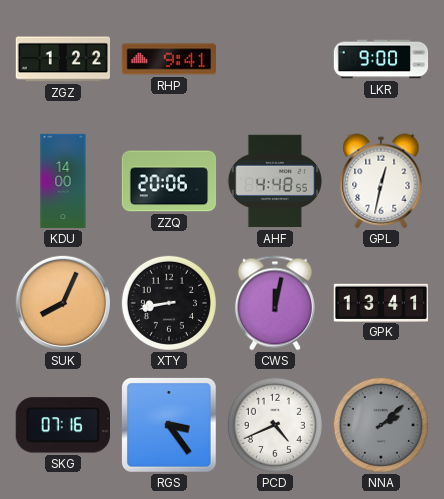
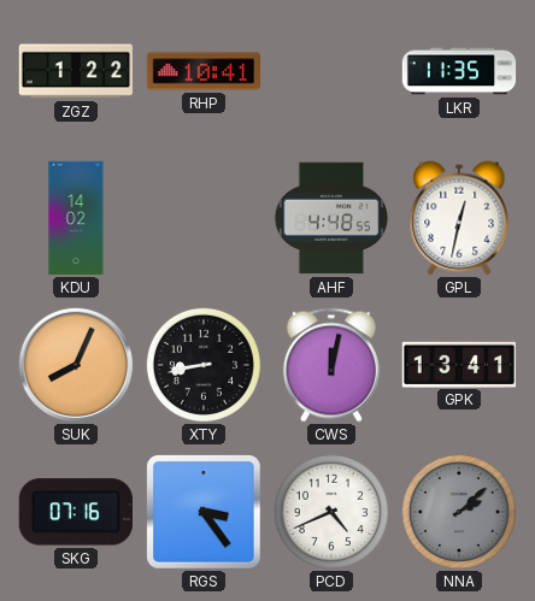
RHP: 9:41 -> 10:41
LKR: 9:00 -> 11:35
KDU: 14:00 -> 14:02
ZZQ: 20:06 -> none
